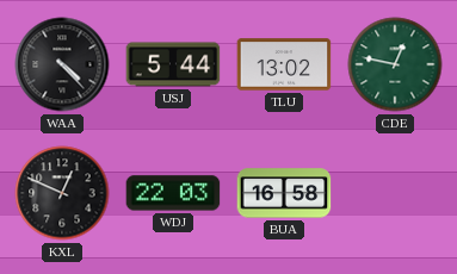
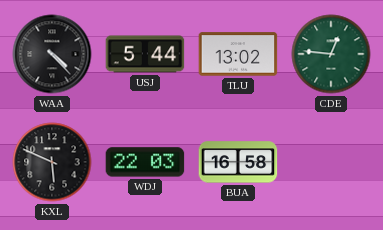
CDE: 12:47 -> 12:46
KXL: 12:49 -> 5:49
